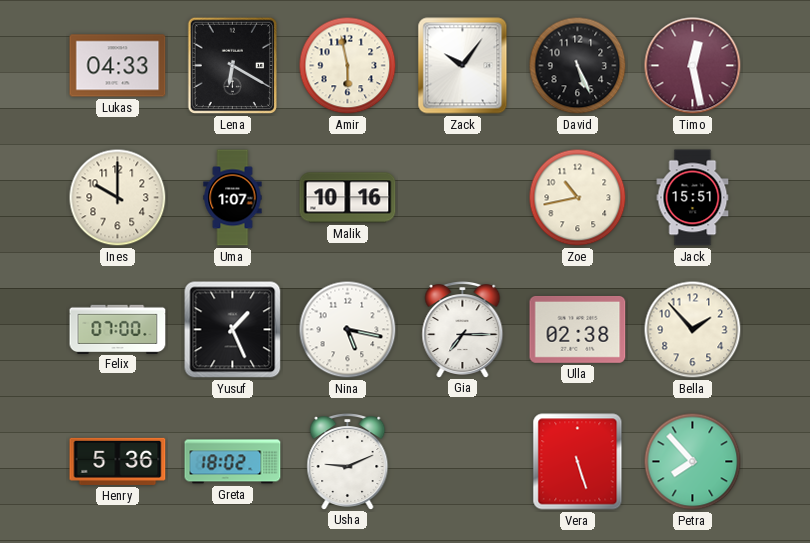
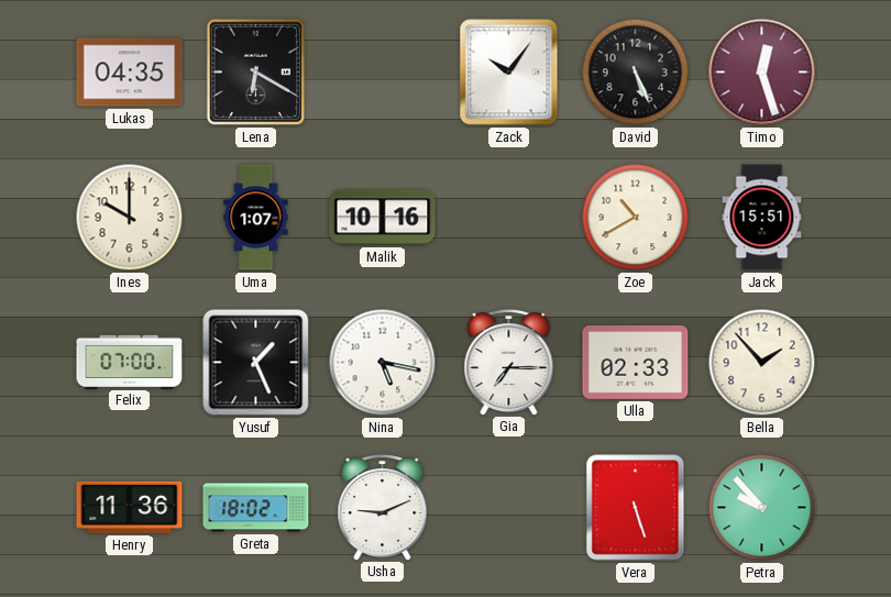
Lukas: 04:33 -> 04:35
Amir: 5:58 -> none
Timo: 12:28 -> 12:27
Zoe: 10:43 -> 10:40
Ulla: 02:38 -> 02:33
Henry: 5:36 -> 11:36
Petra: 7:53 -> 9:53
